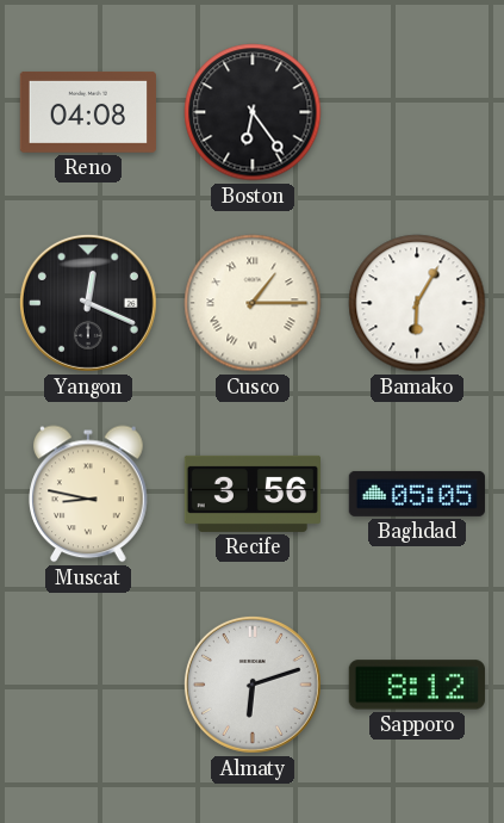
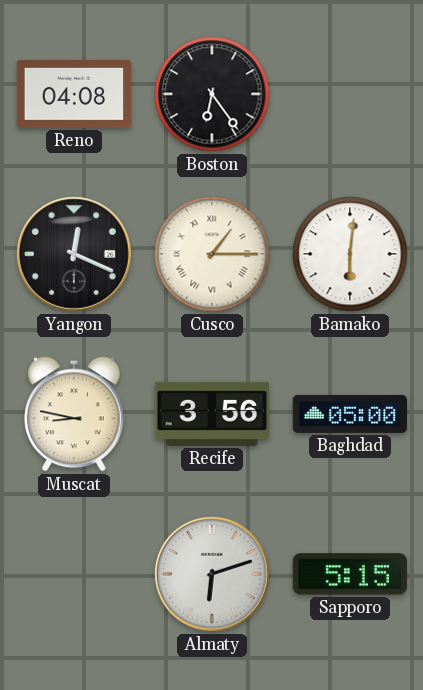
Bamako: 6:05 -> 6:01
Baghdad: 05:05 -> 05:00
Sapporo: 8:12 -> 5:15
